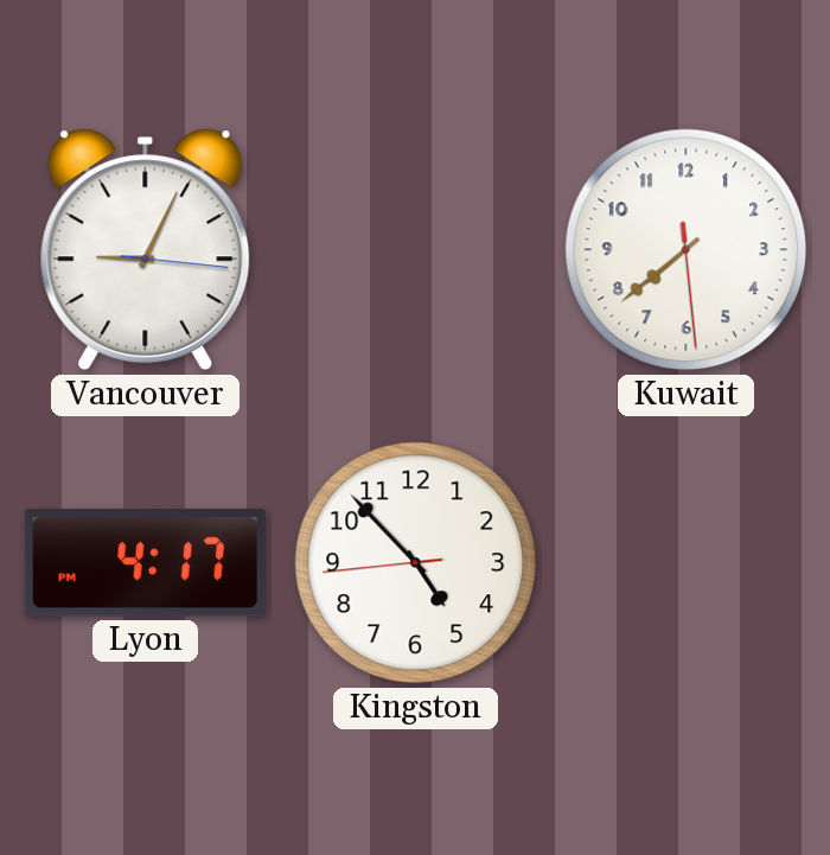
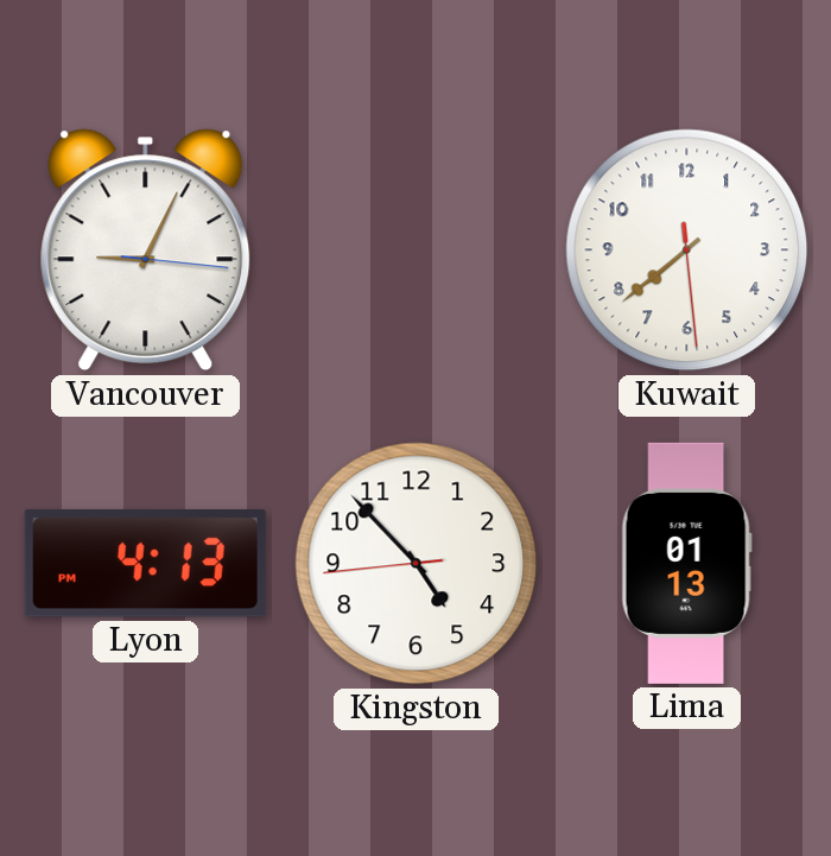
Lyon: 4:17 -> 4:13
Lima: none -> 01:13
